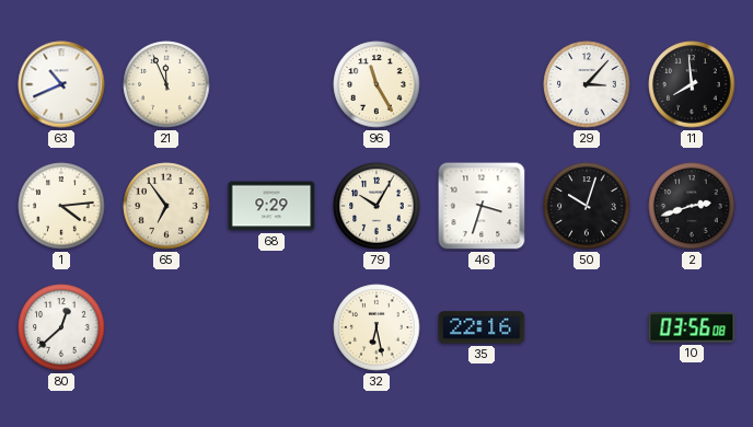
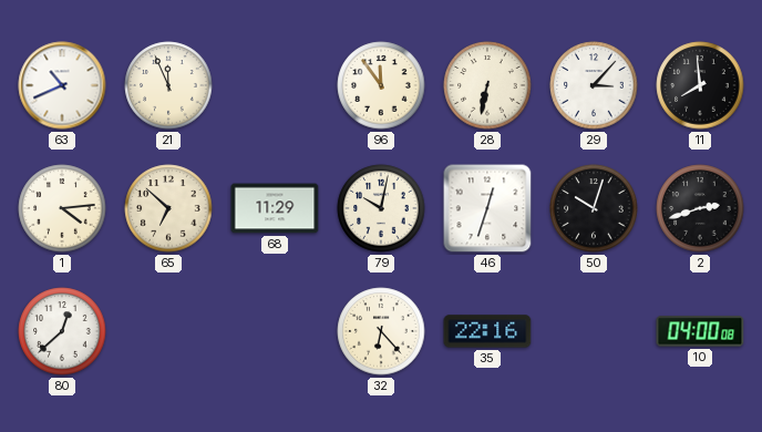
96: 11:25 -> 11:54
28: none -> 6:32
65: 6:54 -> 6:52
68: 9:29 -> 11:29
79: 10:05 -> 10:02
46: 3:33 -> 12:33
32: 6:28 -> 6:23
10: 03:56 -> 04:00
